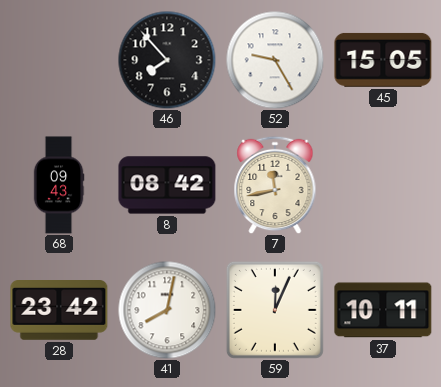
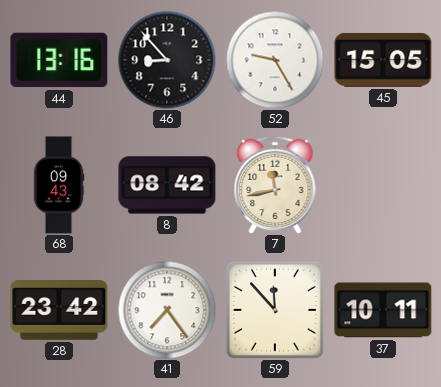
44: none -> 13:16
46: 7:53 -> 8:53
41: 8:02 -> 7:24
59: 12:04 -> 11:53
